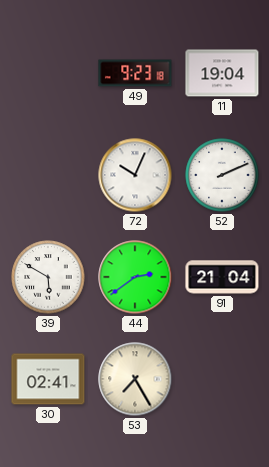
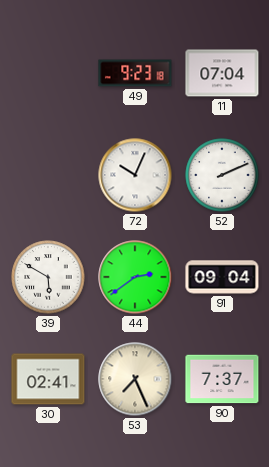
11: 19:04 -> 07:04
91: 21:04 -> 09:04
53: 7:25 -> 7:26
90: none -> 7:37
